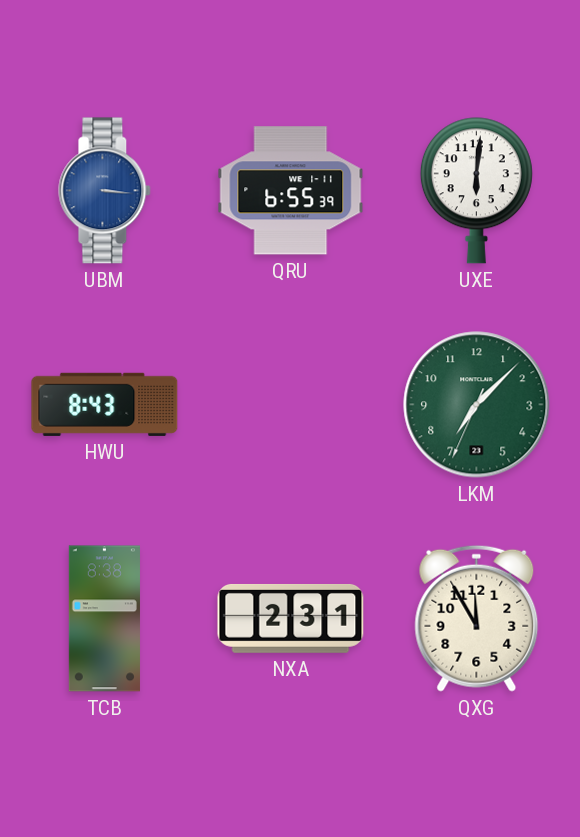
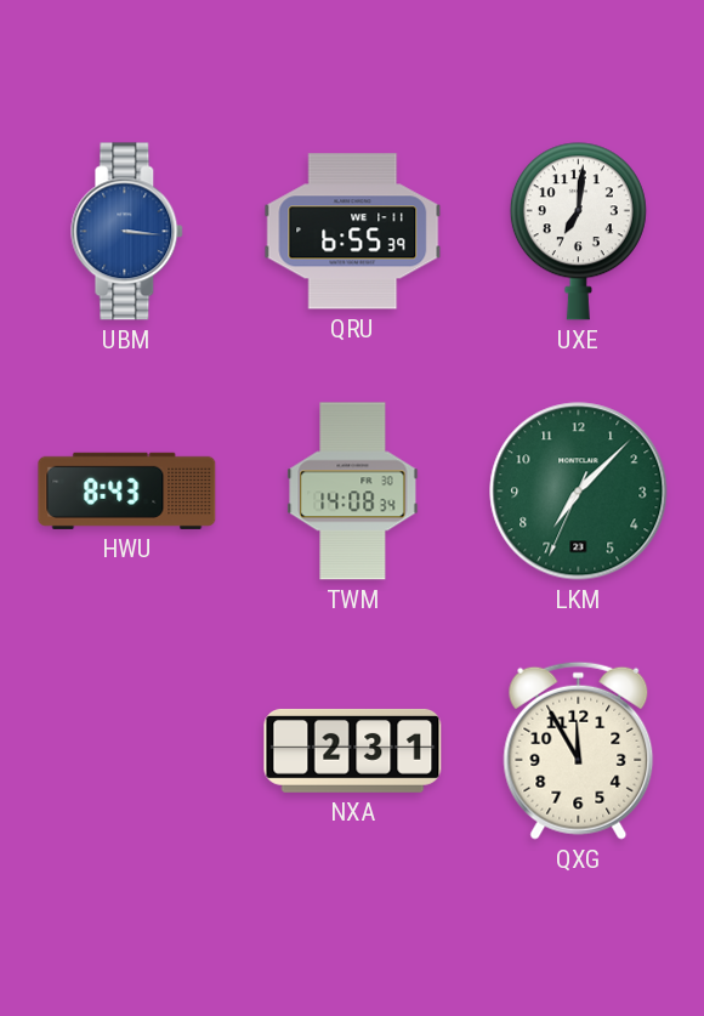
UXE: 6:01 -> 7:01
TWM: none -> 14:08
TCB: 8:38 -> none
